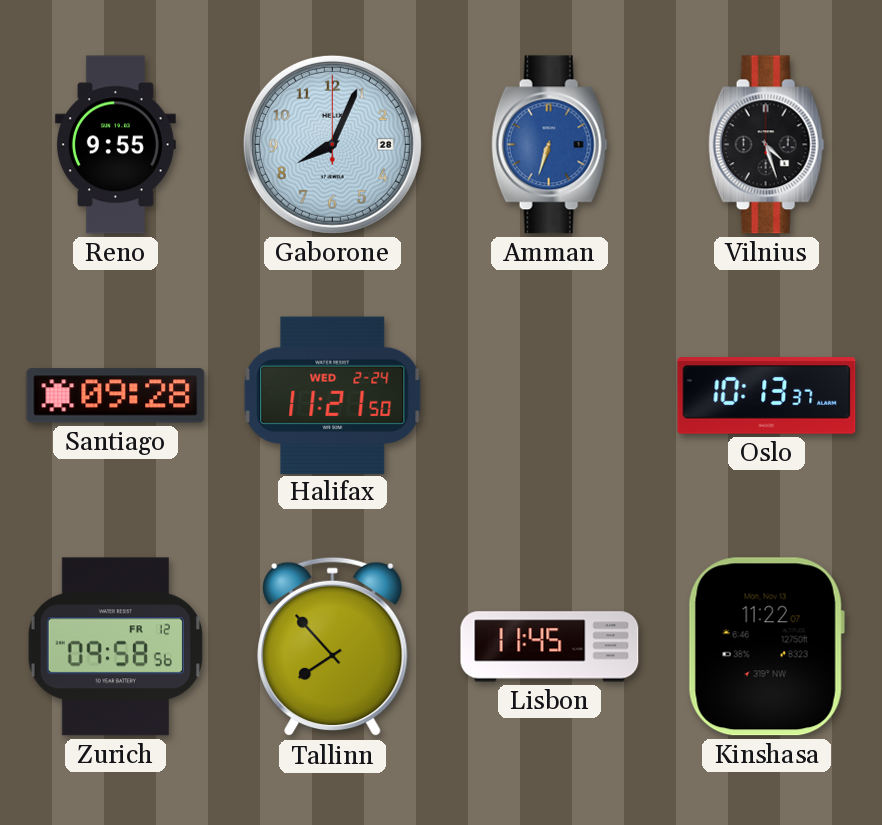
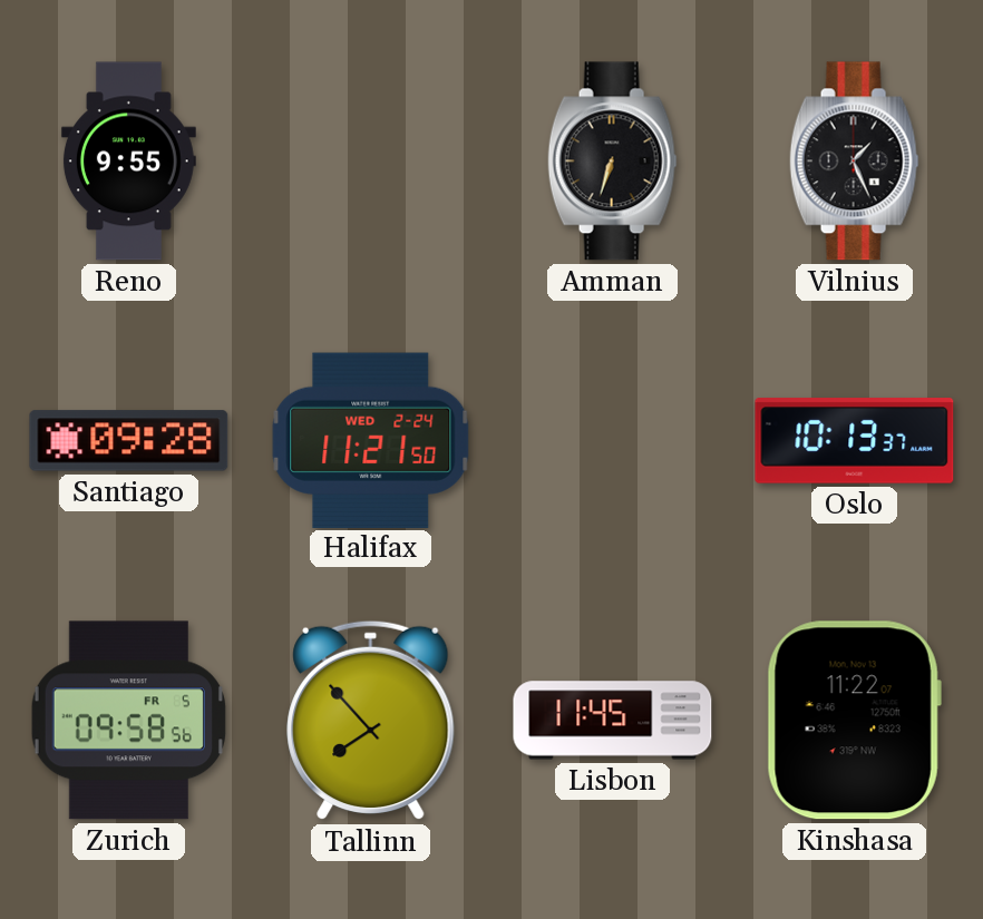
Gaborone: 8:04 -> none
Amman dial: blue -> black
Vilnius: 4:27 -> 1:26
Zurich date: FR 12 -> FR 5
